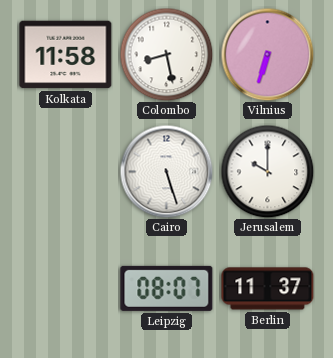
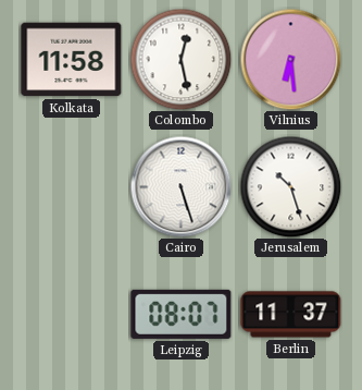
Colombo: 8:28 -> 12:28
Vilnius: 6:33 -> 6:29
Jerusalem: 10:00 -> 10:27
